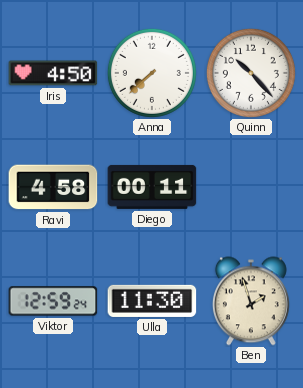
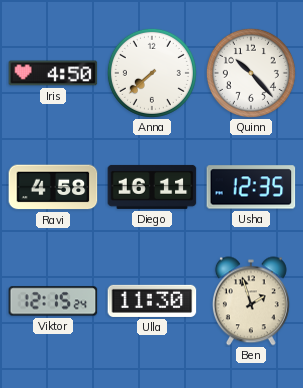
Diego: 00:11 -> 16:11
Usha: none -> 12:35
Viktor: 12:59 -> 12:15
